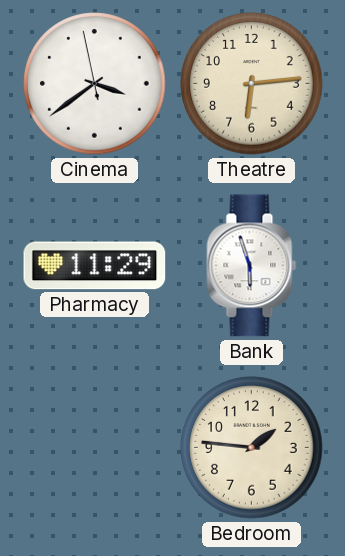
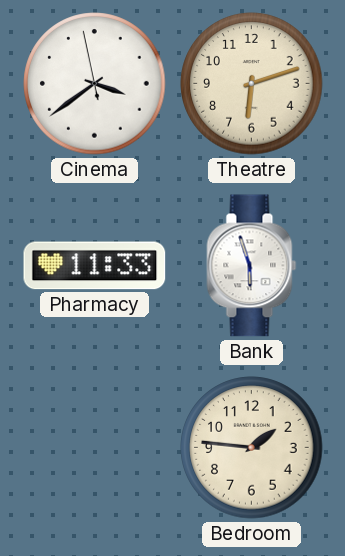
Theatre: 6:14 -> 6:12
Pharmacy: 11:29 -> 11:33
